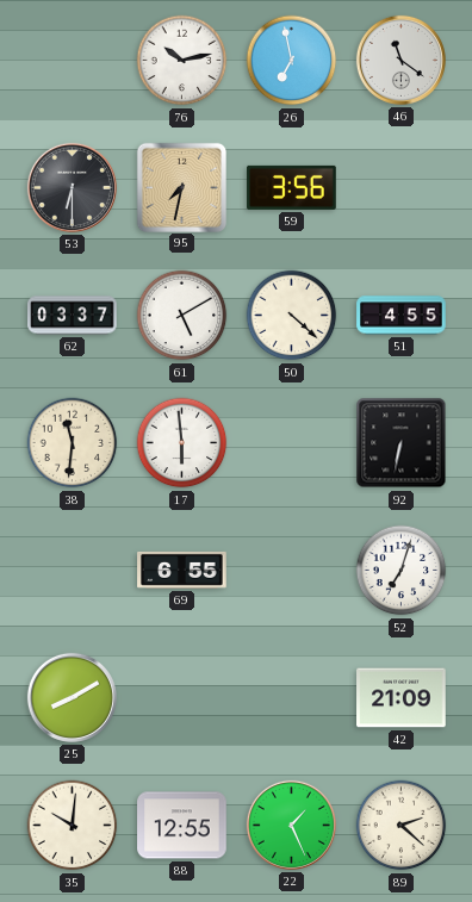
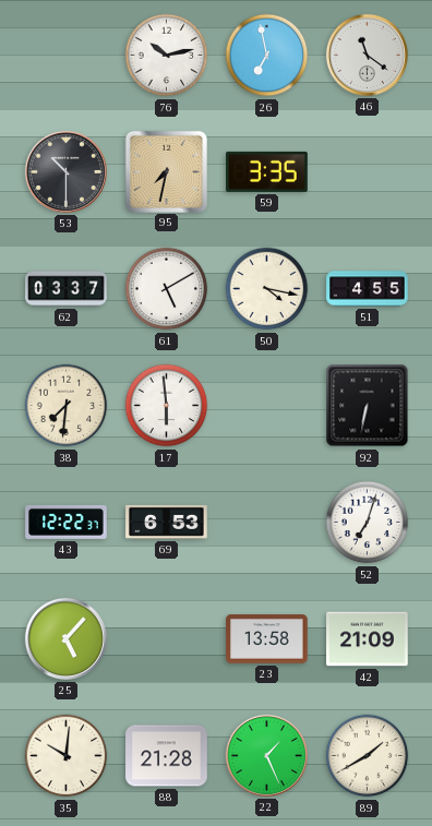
53: 6:30 -> 10:30
59: 3:56 -> 3:35
50: 4:22 -> 4:17
38: 11:31 -> 7:31
43: none -> 12:22
69: 6:55 -> 6:53
25: 8:10 -> 5:07
23: none -> 13:58
88: 12:55 -> 21:28
89: 2:22 -> 1:40
